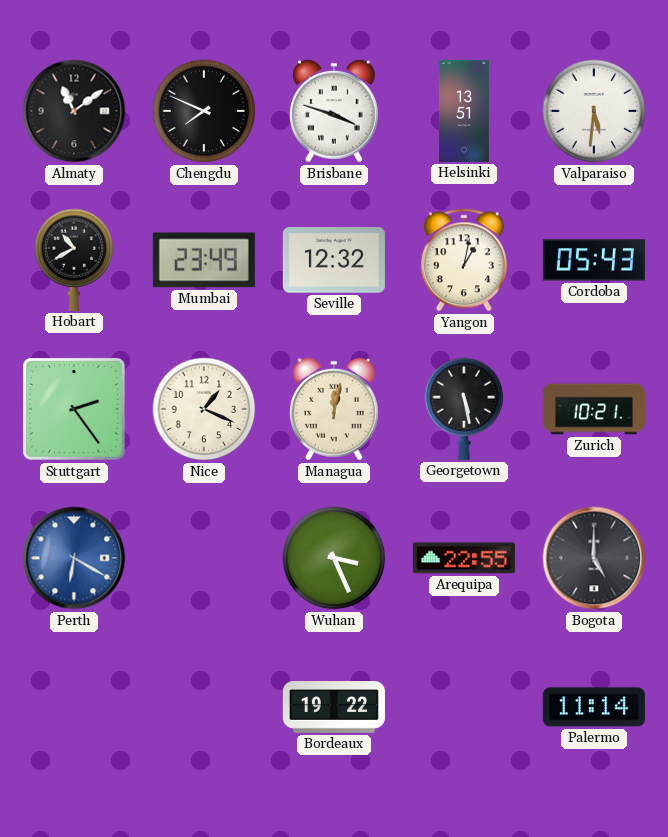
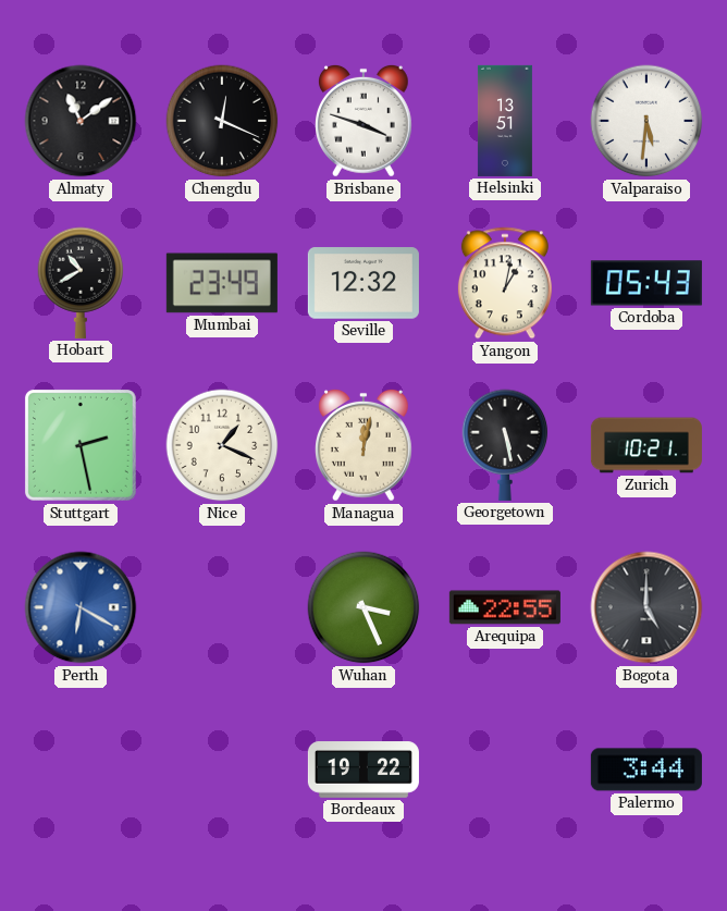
Chengdu: 7:49 -> 12:19
Stuttgart: 2:24 -> 2:28
Palermo: 11:14 -> 3:44
